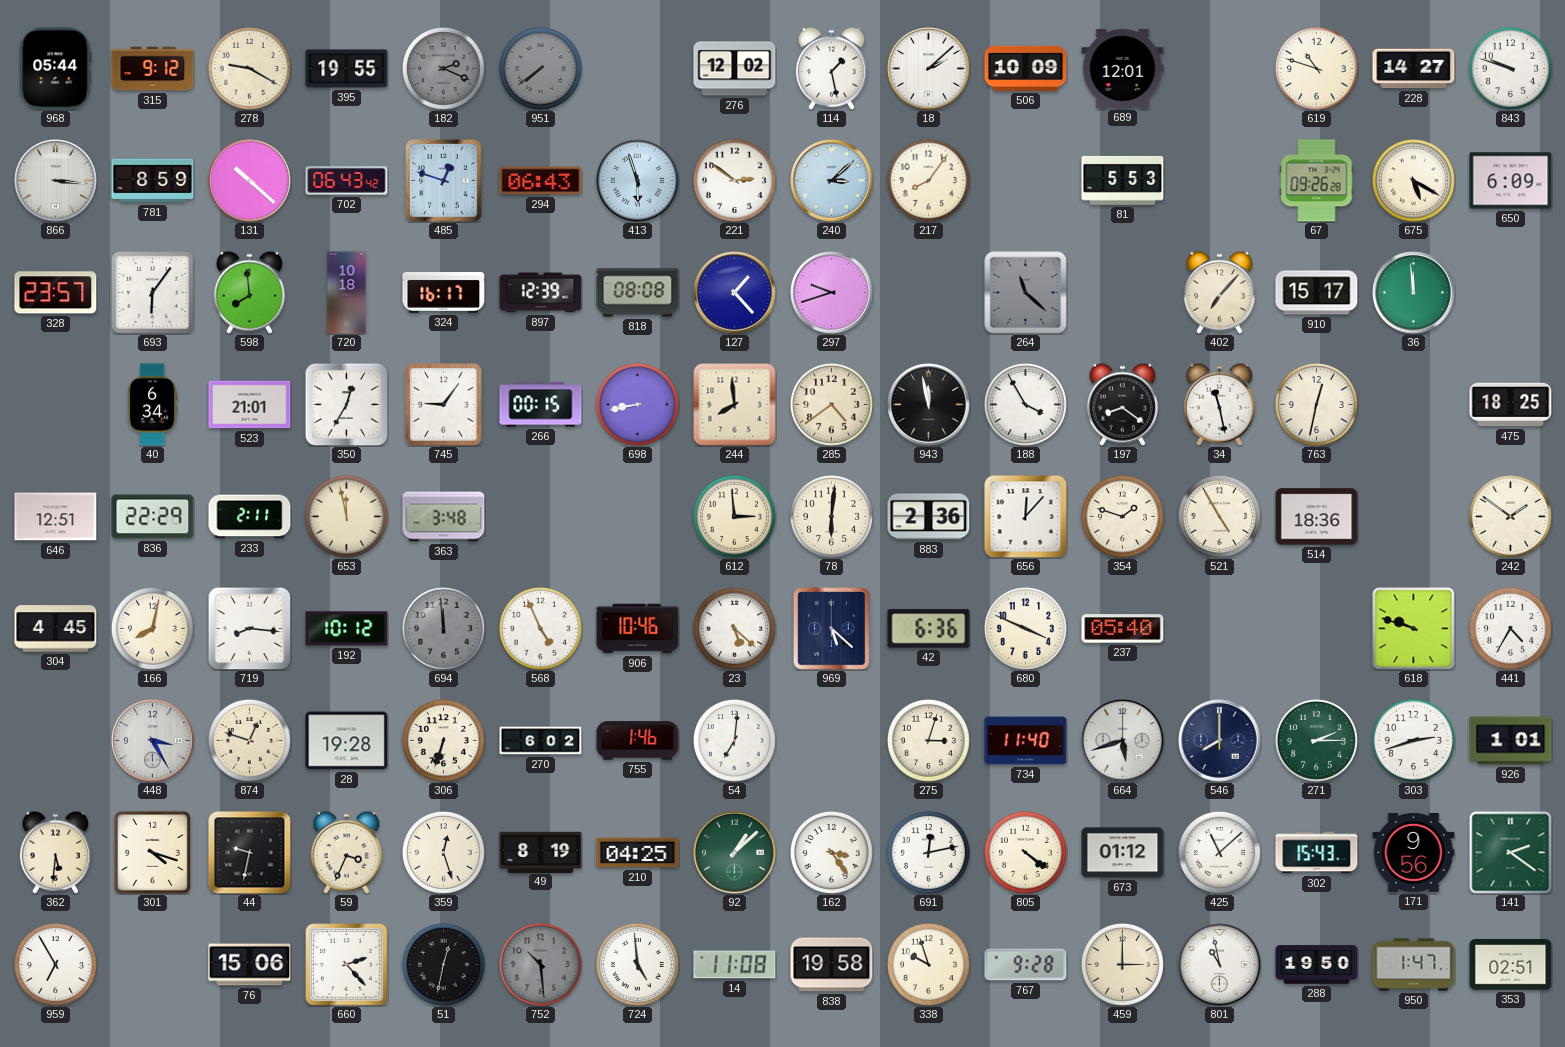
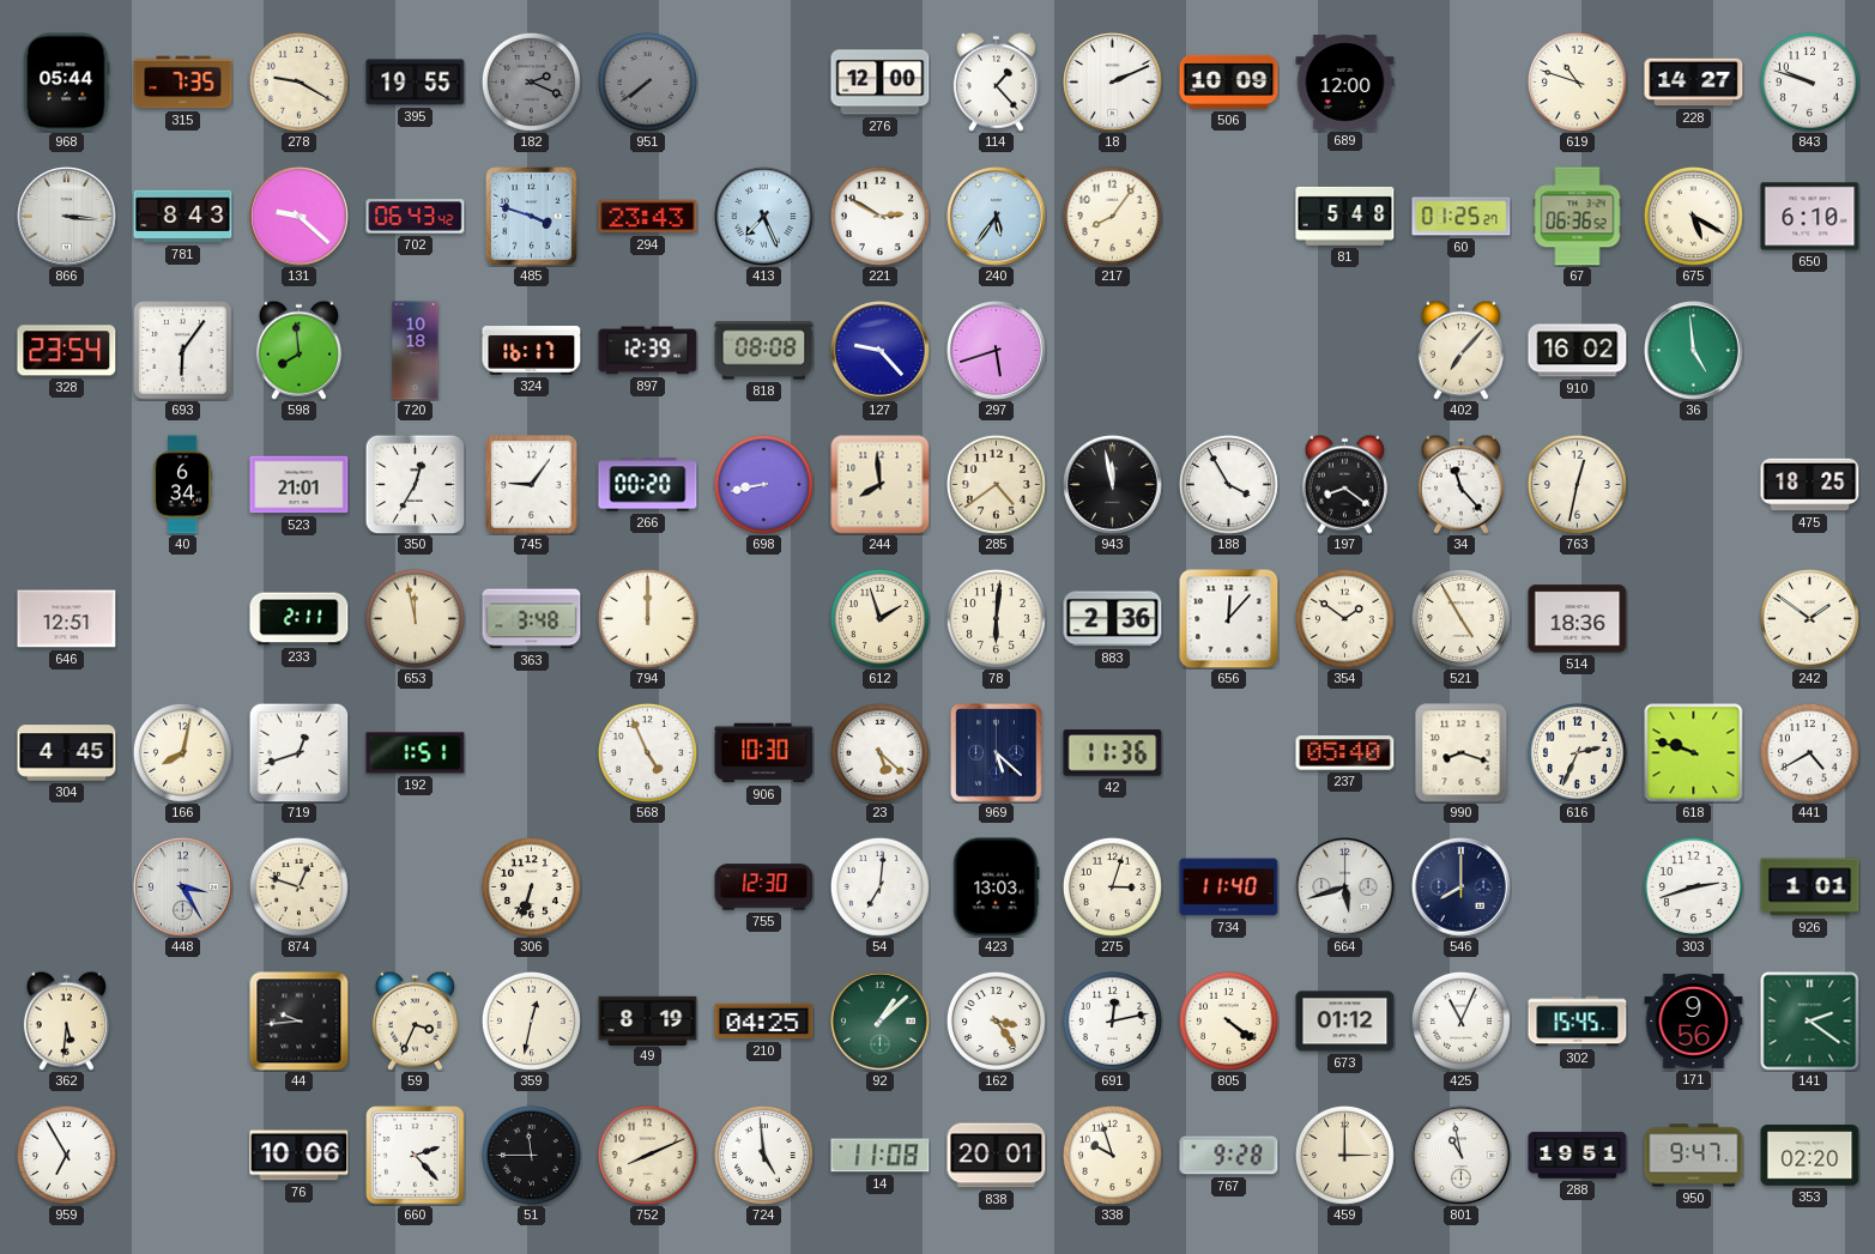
315: 9:12 -> 7:35
276: 12:02 -> 12:00
114: 1:28 -> 1:23
18: 2:08 -> 2:11
689: 12:01 -> 12:00
781: 8:59 -> 8:43
131: 10:22 -> 9:22
485: 12:48 -> 3:48
294: 06:43 -> 23:43
413: 5:57 -> 7:26
221: 2:51 -> 2:50
240: 3:08 -> 5:36
81: 5:53 -> 5:48
60: none -> 01:25
67: 09:26 -> 06:36
650: 6:09 -> 6:10
328: 23:57 -> 23:54
127: 1:23 -> 9:23
297: 9:42 -> 5:42
264: 11:22 -> none
910: 15:17 -> 16:02
36: 11:59 -> 4:59
266: 00:15 -> 00:20
34: 11:28 -> 11:23
836: 22:29 -> none
794: none -> 12:00
612: 2:59 -> 1:57
354: 1:48 -> 1:51
719: 8:16 -> 12:42
192: 10:12 -> 1:51
694: 11:59 -> none
906: 10:46 -> 10:30
42: 6:36 -> 11:36
680: 3:49 -> none
990: none -> 8:18
616: none -> 2:34
441: 4:35 -> 4:40
28: 19:28 -> none
270: 6:02 -> none
755: 1:46 -> 12:30
423: none -> 13:03
271: 2:15 -> none
301: 4:18 -> none
44: 9:32 -> 9:44
359: 12:27 -> 12:32
425: 11:08 -> 11:04
302: 15:43 -> 15:45
76: 15:06 -> 10:06
51: 12:32 -> 11:45
752: 10:29 -> 8:11
752 dial: grey -> cream
838: 19:58 -> 20:01
288: 19:50 -> 19:51
950: 1:47 -> 9:47
353: 02:51 -> 02:20
